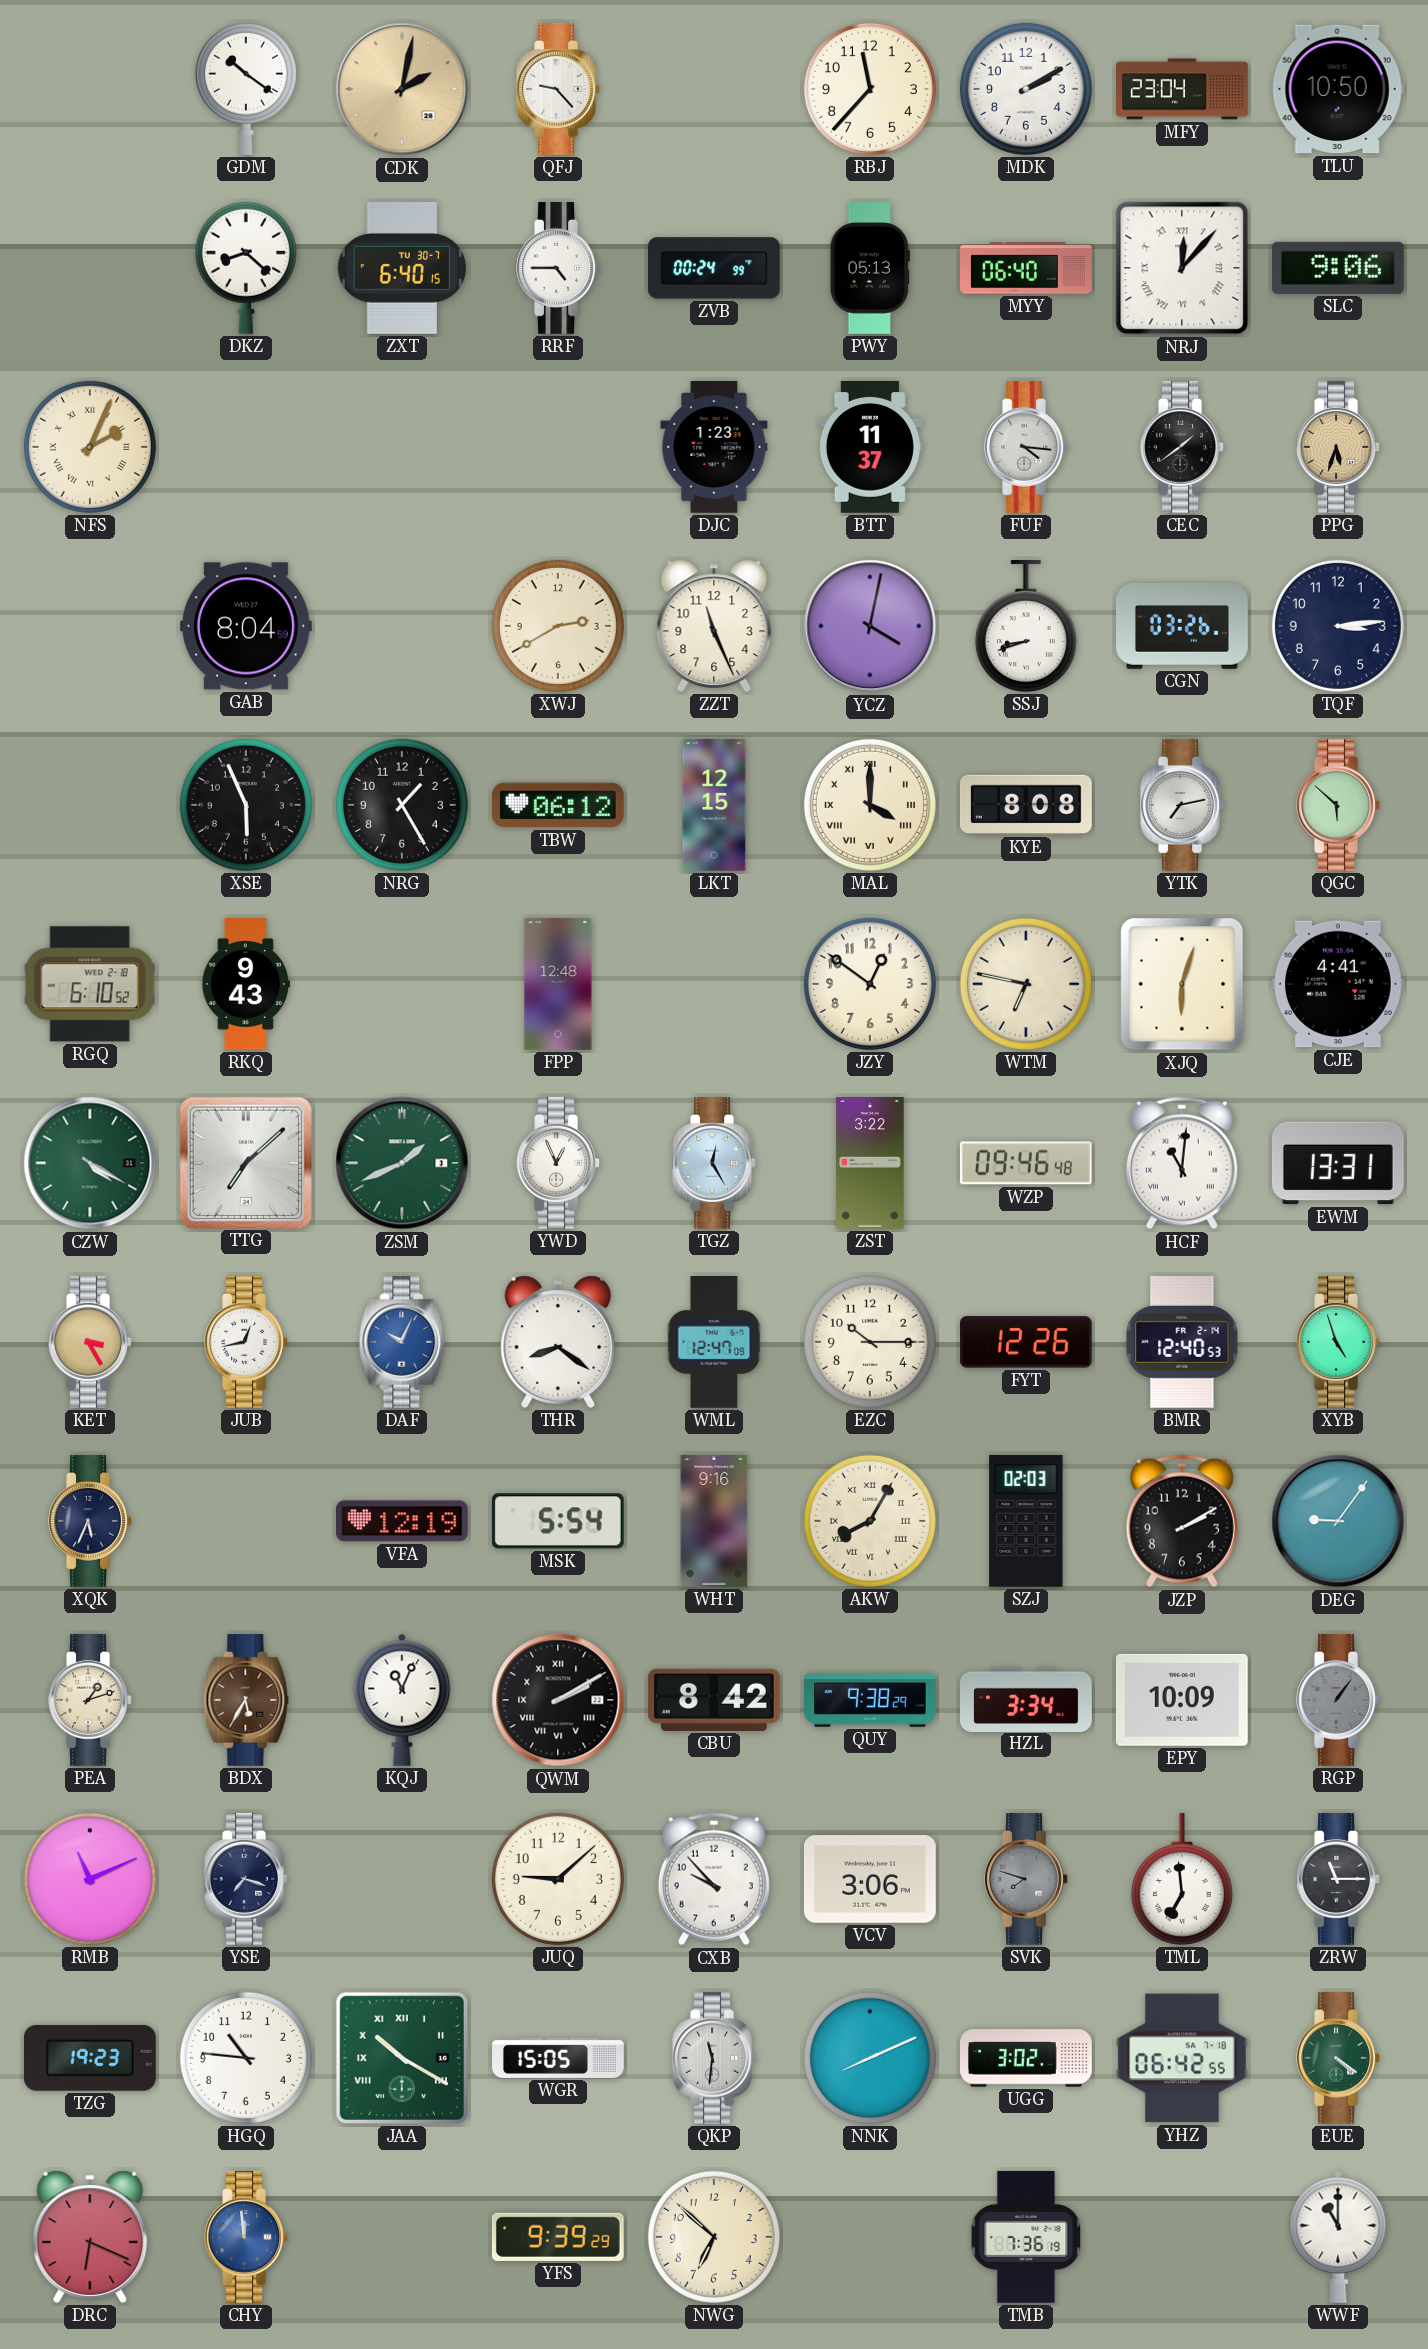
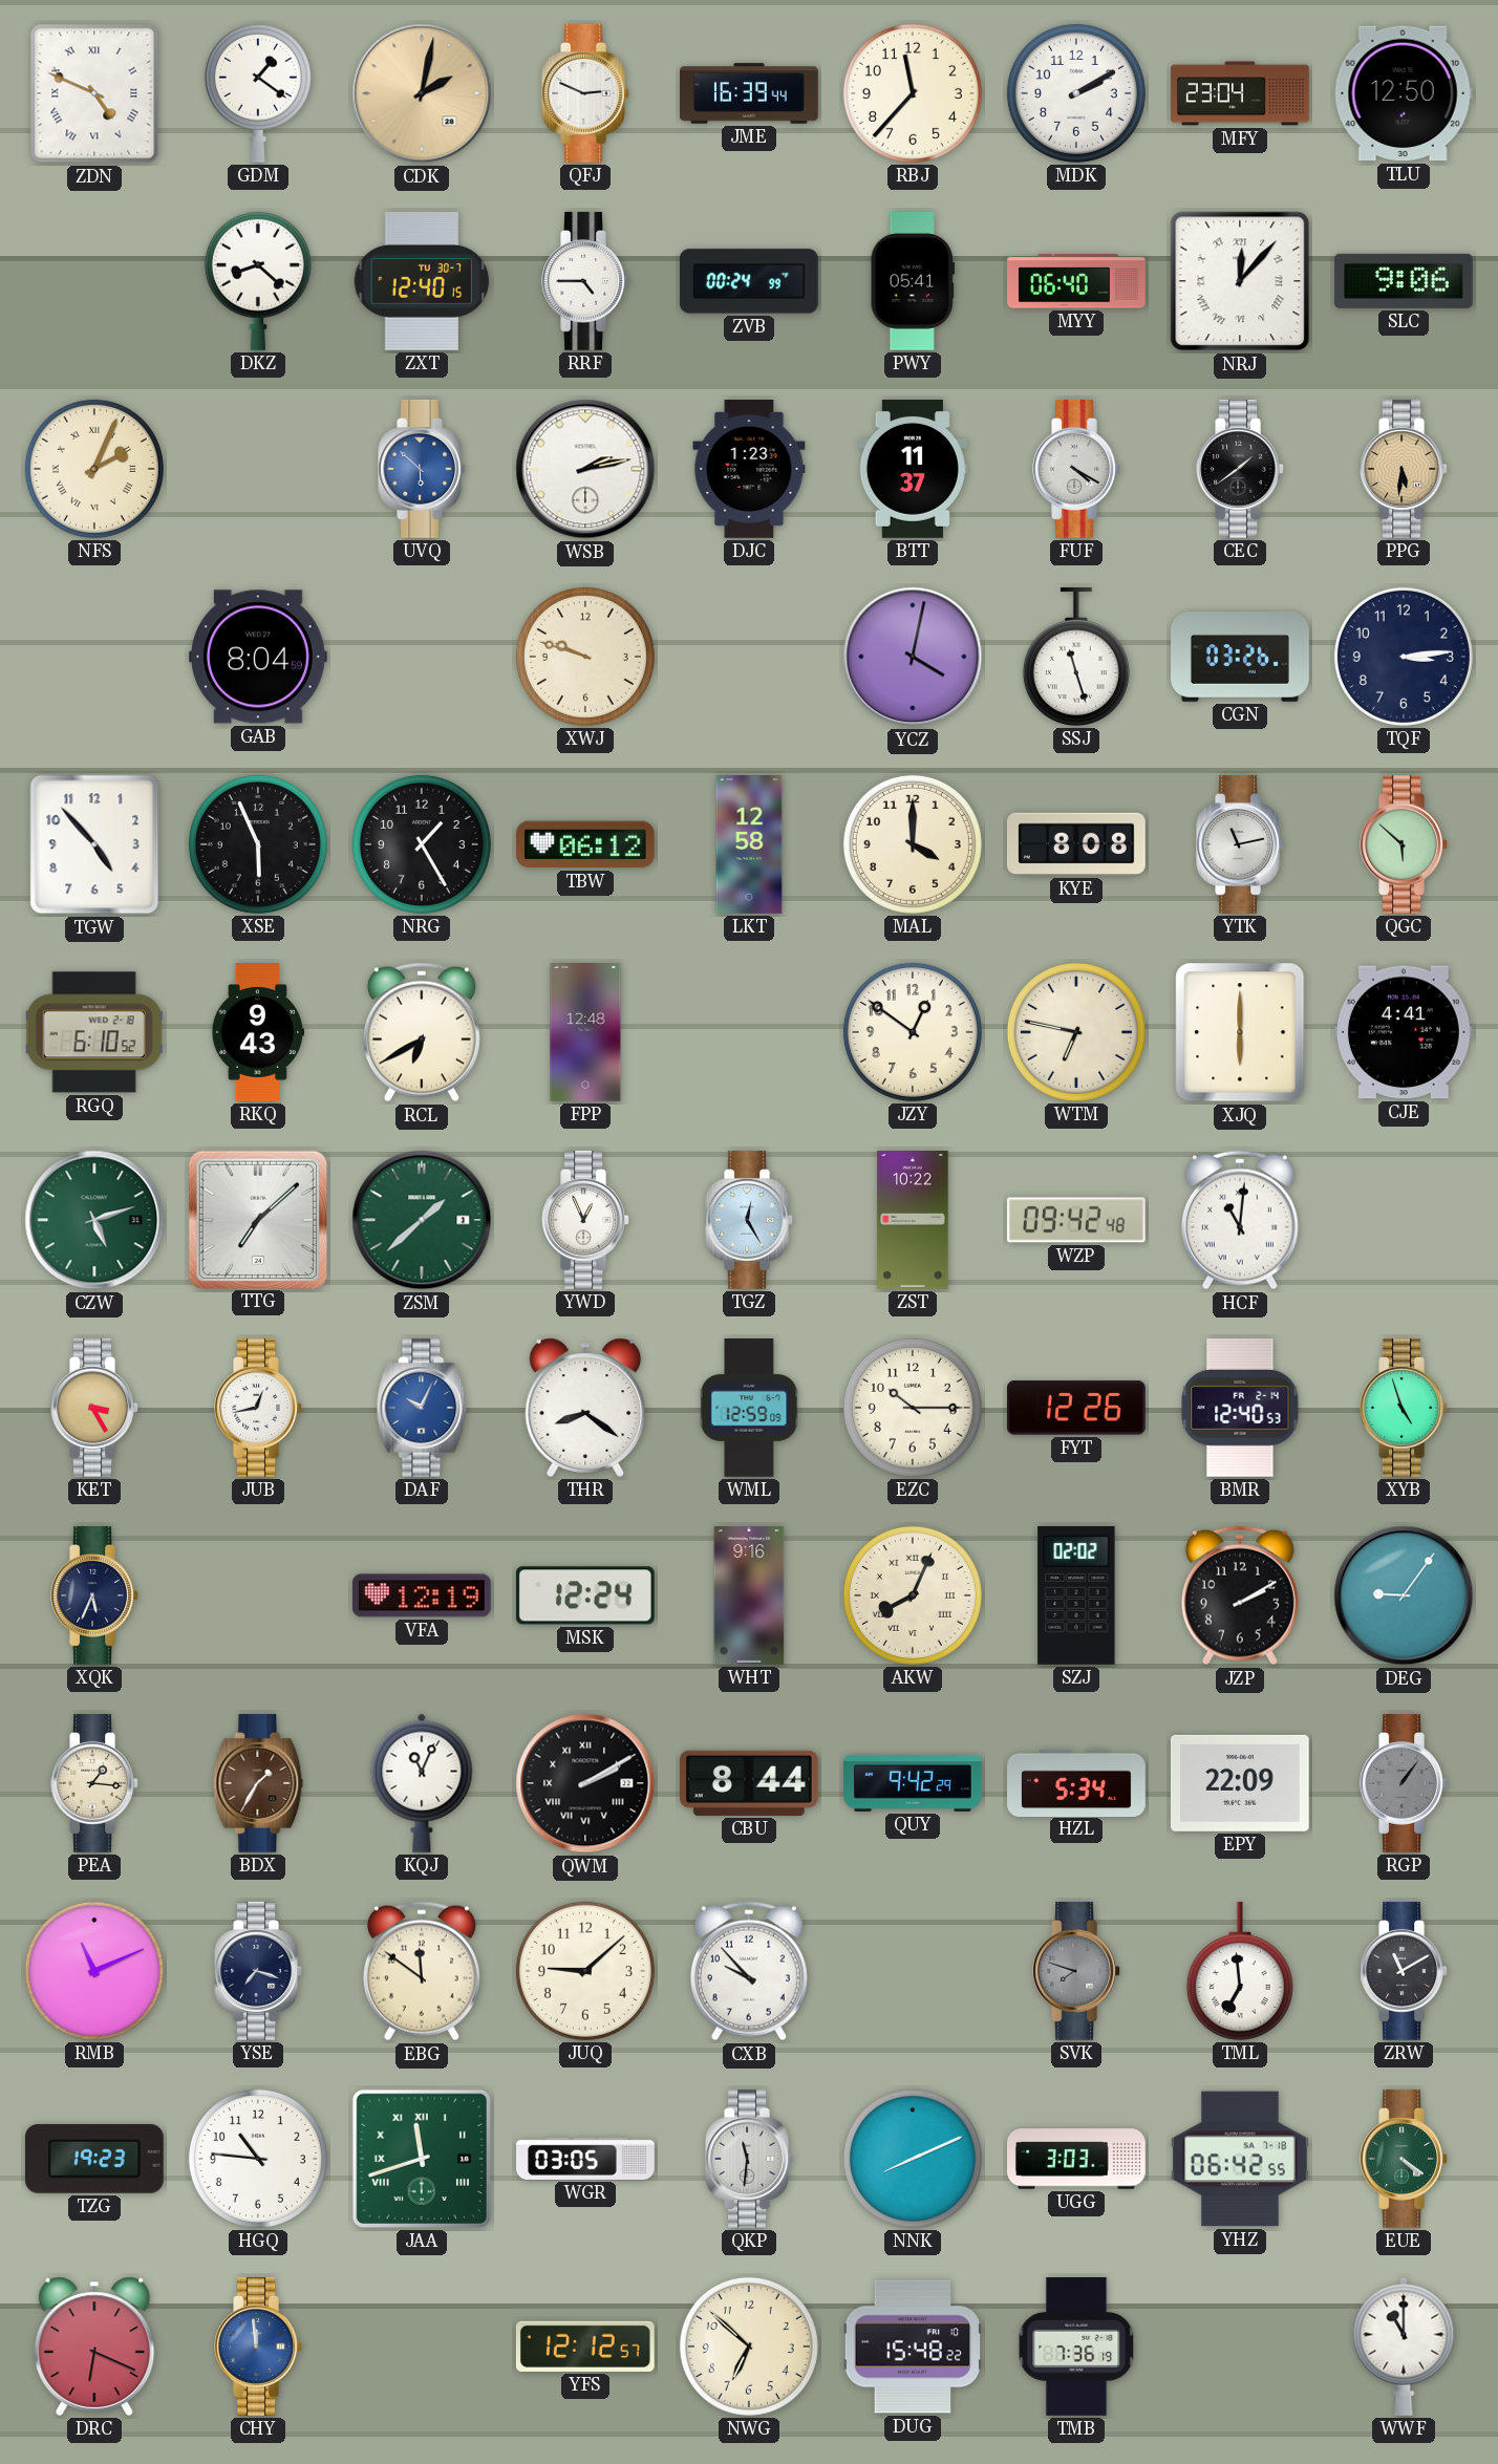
ZDN: none -> 4:49
GDM: 10:21 -> 1:21
QFJ: 9:23 -> 2:49
JME: none -> 16:39
TLU: 10:50 -> 12:50
ZXT: 6:40 -> 12:40
PWY: 05:13 -> 05:41
UVQ: none -> 5:52
WSB: none -> 2:13
FUF: 4:16 -> 4:20
PPG: 5:33 -> 5:31
XWJ: 2:40 -> 9:48
ZZT: 11:26 -> none
SSJ: 8:42 -> 11:27
TGW: none -> 4:53
LKT: 12:15 -> 12:58
MAL numerals: Roman -> Arabic
YTK: 7:13 -> 11:13
RCL: none -> 6:40
XJQ: 6:03 -> 6:00
CZW: 4:20 -> 5:12
ZSM: 1:41 -> 1:38
ZST: 3:22 -> 10:22
WZP: 09:46 -> 09:42
EWM: 13:31 -> none
WML: 12:47 -> 12:59
MSK: 5:54 -> 12:24
AKW: 8:05 -> 8:04
SZJ: 02:03 -> 02:02
PEA: 1:12 -> 1:16
BDX: 5:35 -> 1:35
CBU: 8:42 -> 8:44
QUY: 9:38 -> 9:42
HZL: 3:34 -> 5:34
EPY: 10:09 -> 22:09
EBG: none -> 11:51
VCV: 3:06 -> none
ZRW: 11:15 -> 11:10
JAA: 10:20 -> 11:42
WGR: 15:05 -> 03:05
UGG: 3:02 -> 3:03
YFS: 9:39 -> 12:12
DUG: none -> 15:48
